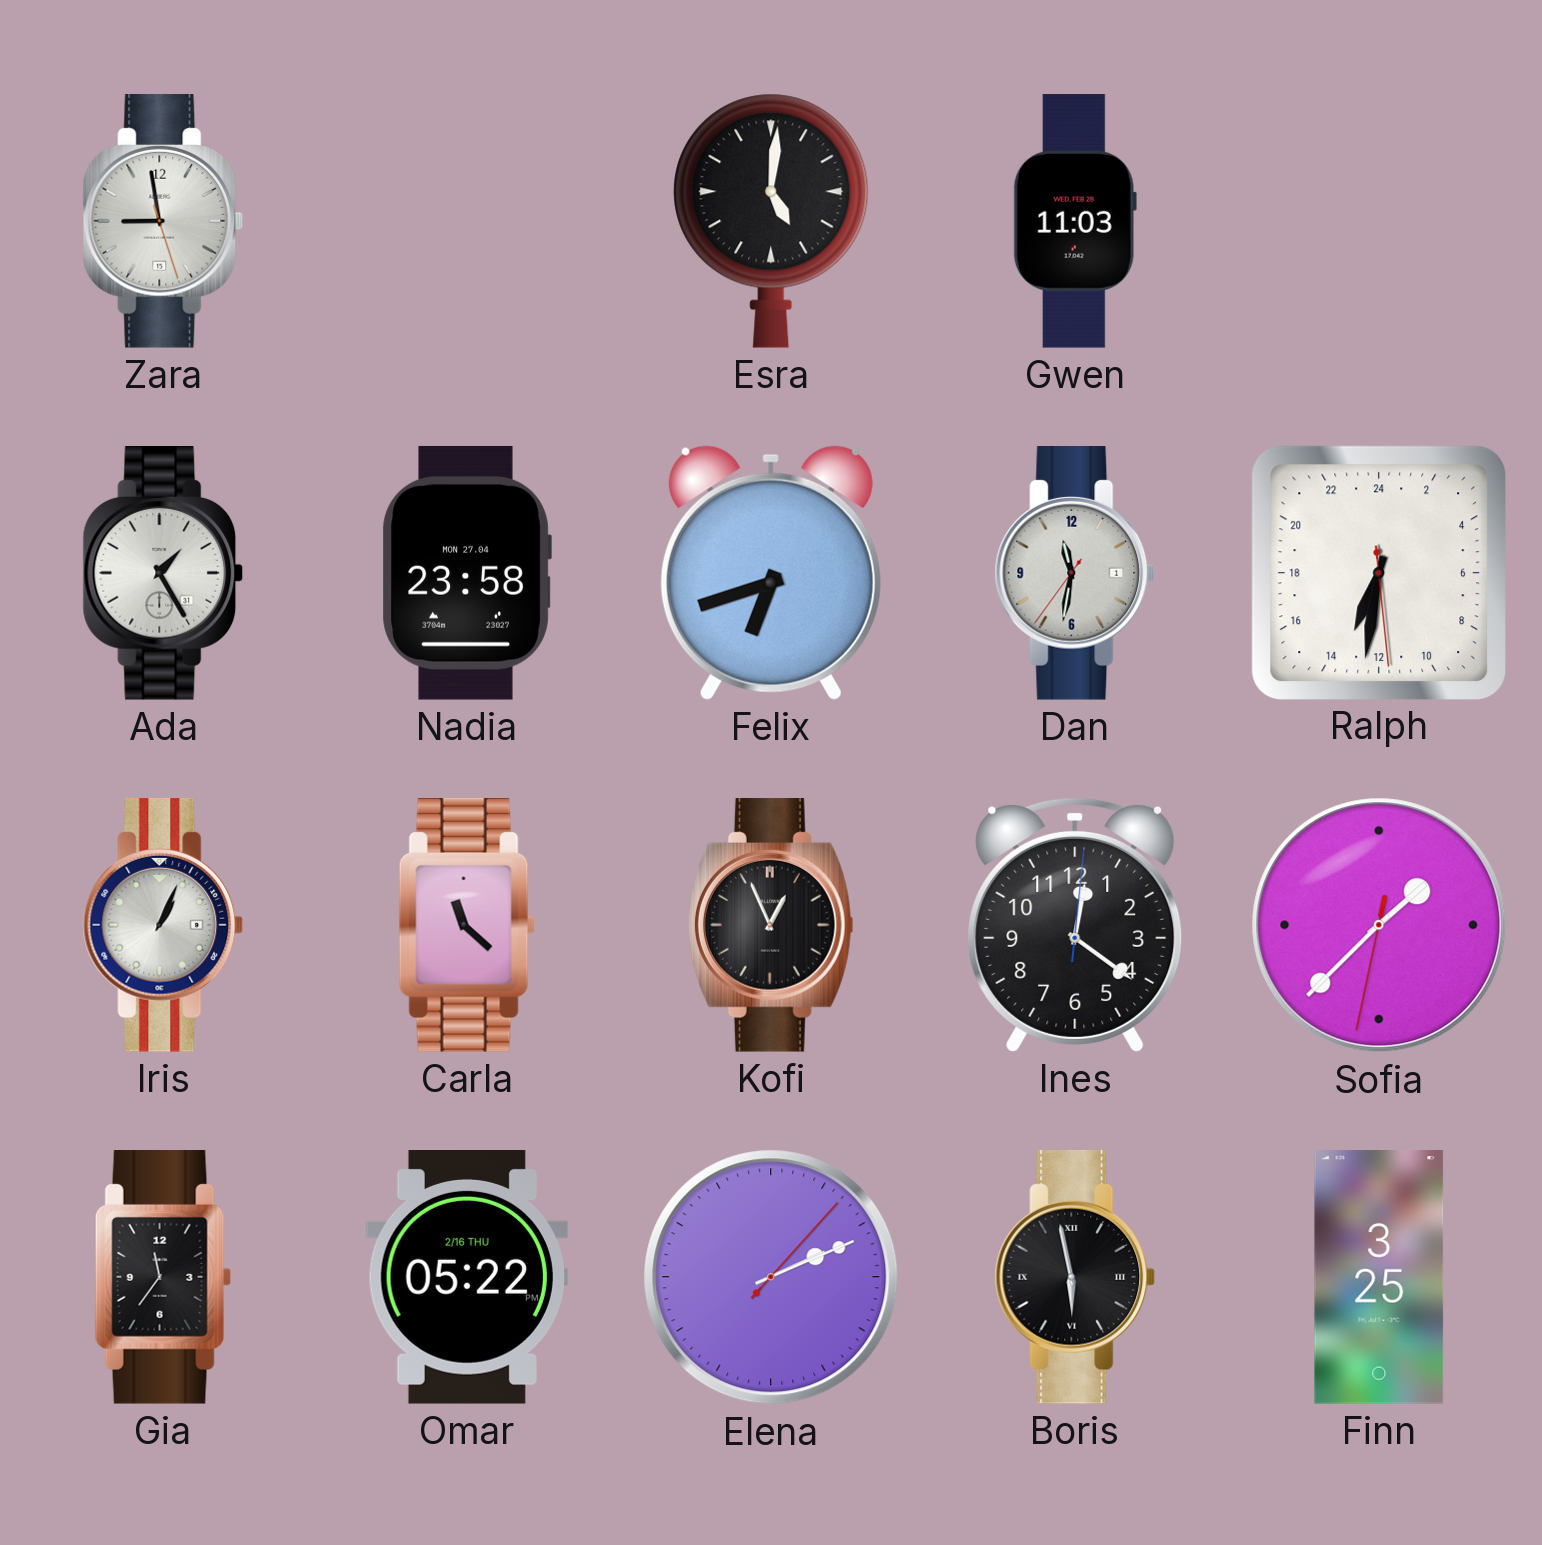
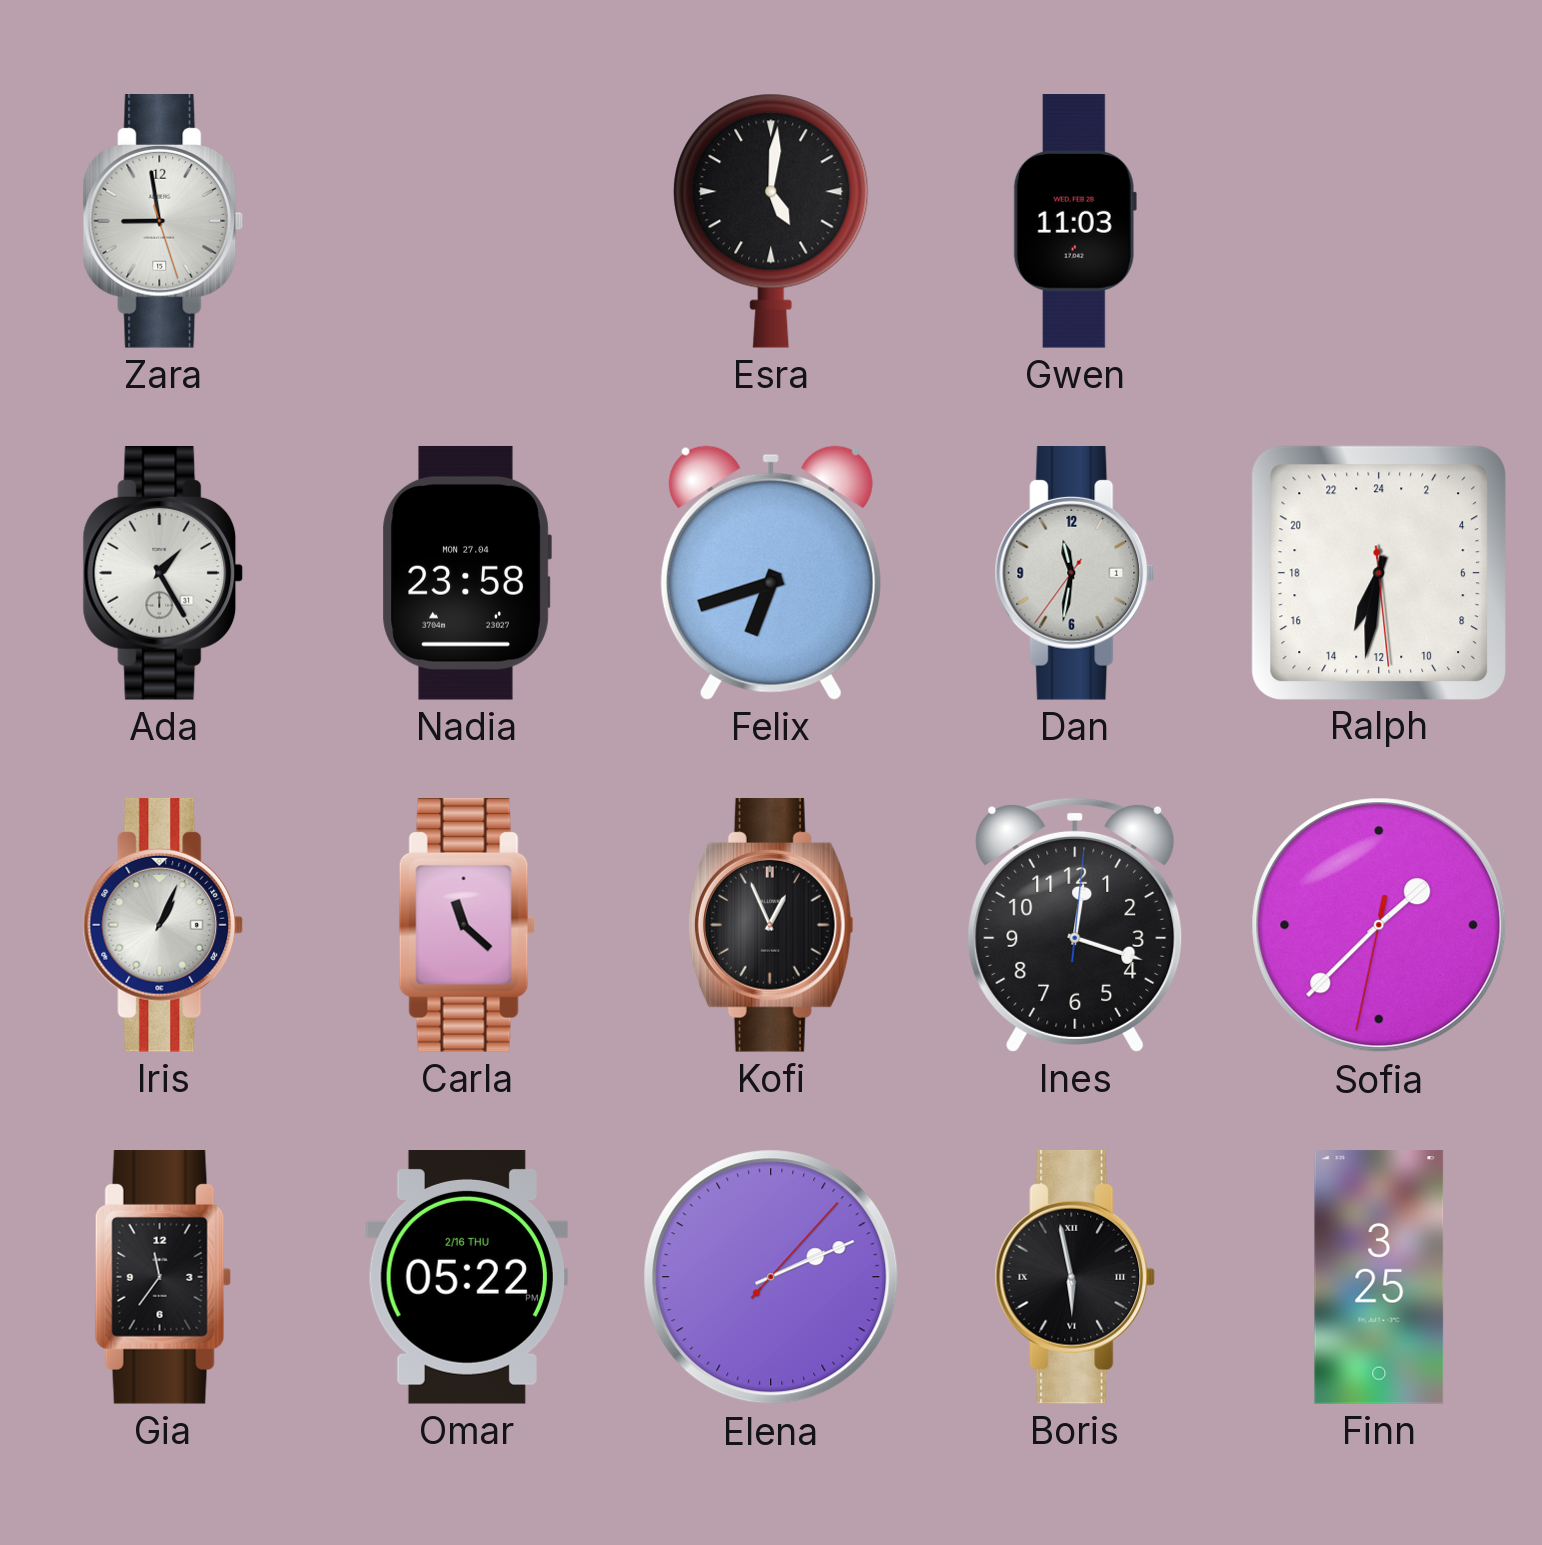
Ines: 12:21 -> 12:18
